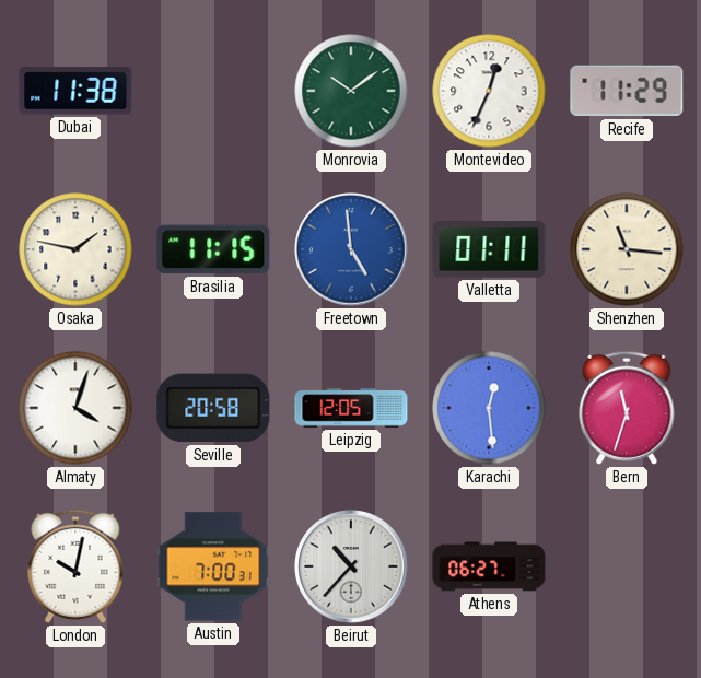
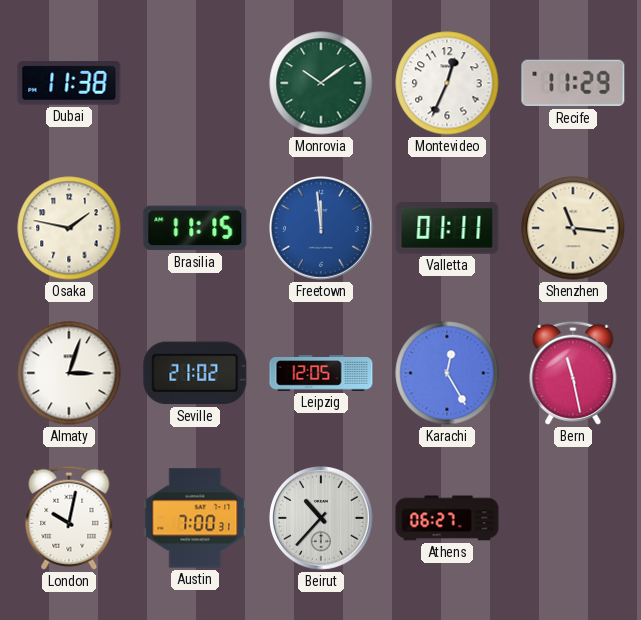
Freetown: 4:59 -> 11:59
Almaty: 4:03 -> 3:03
Seville: 20:58 -> 21:02
Karachi: 12:29 -> 12:25
Bern: 11:33 -> 11:28
